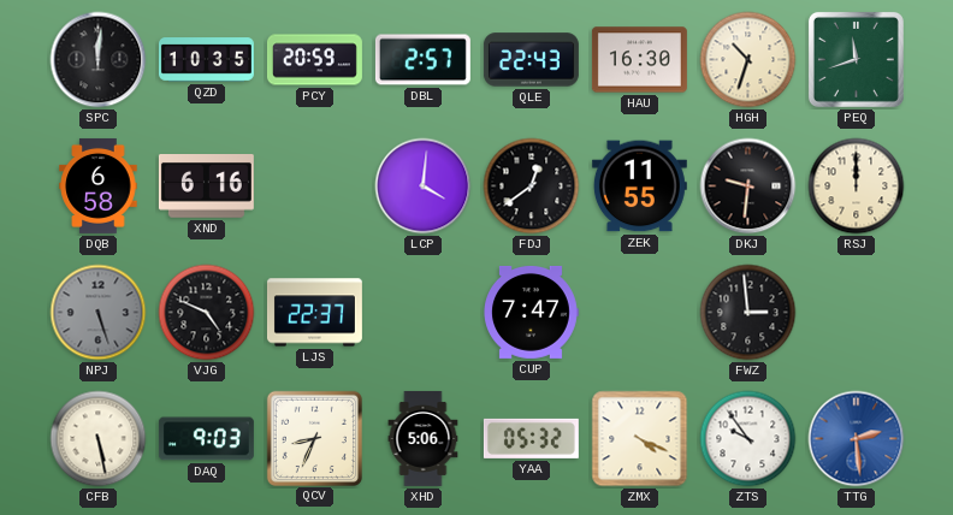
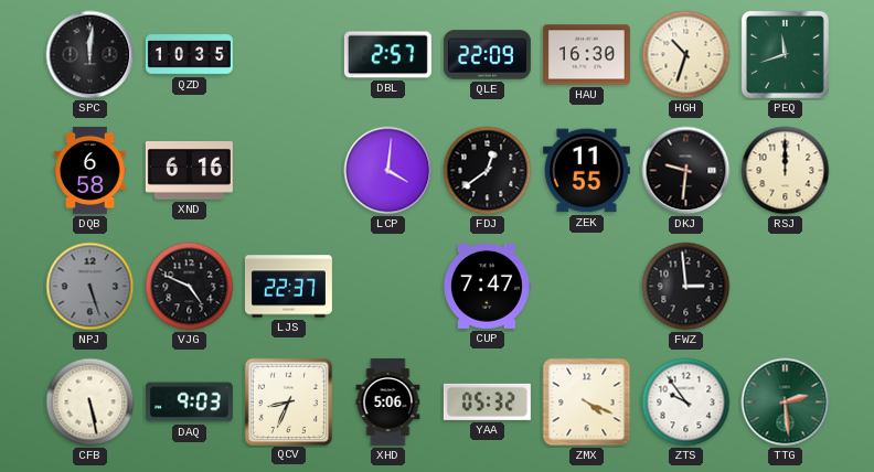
PCY: 20:59 -> none
QLE: 22:43 -> 22:09
TTG dial: blue -> green
